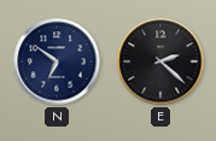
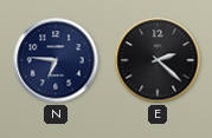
N: 6:51 -> 6:46
